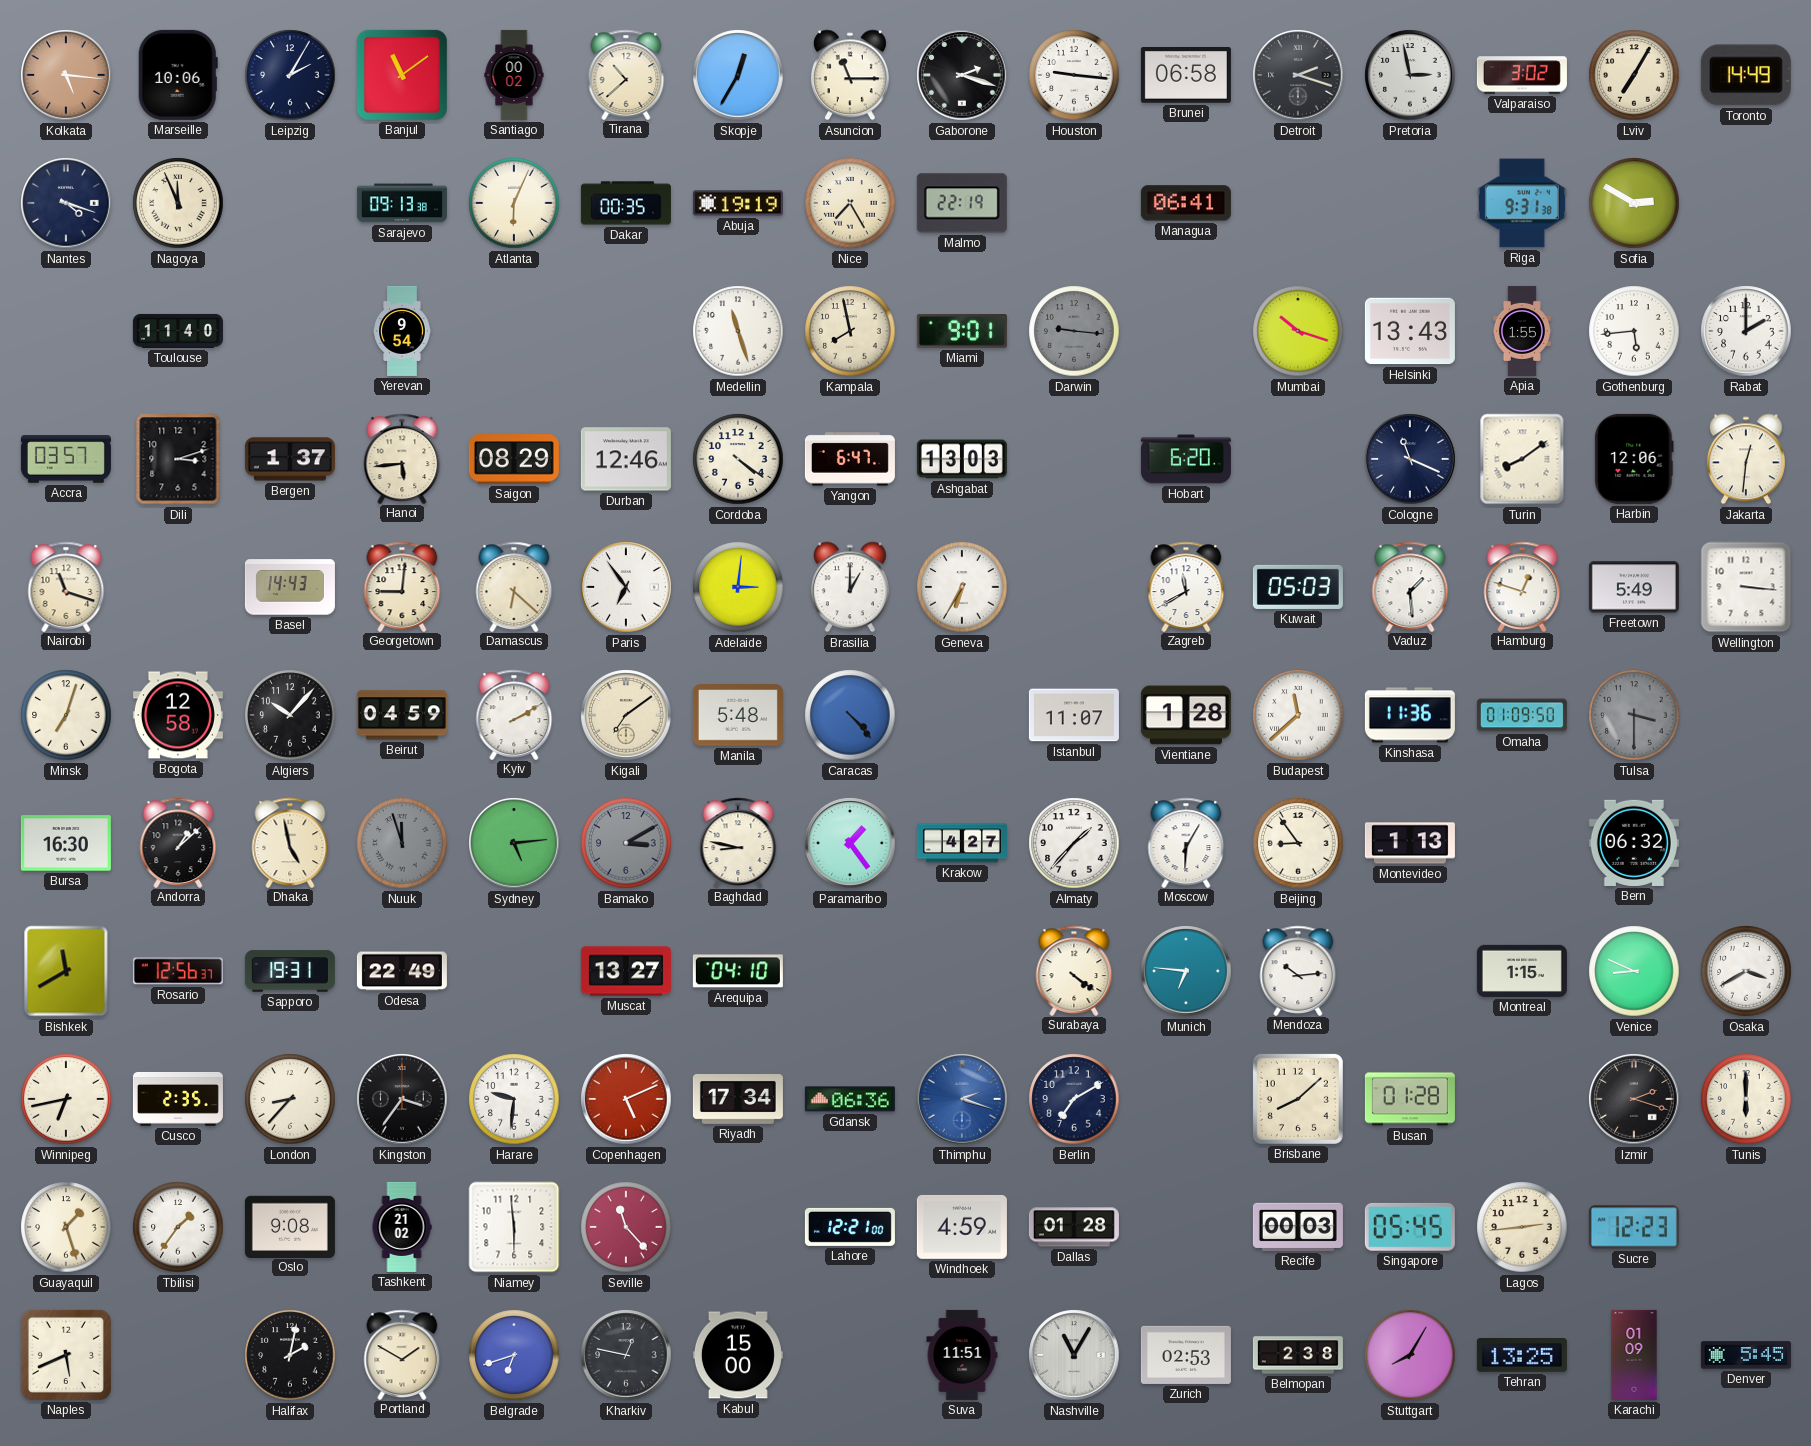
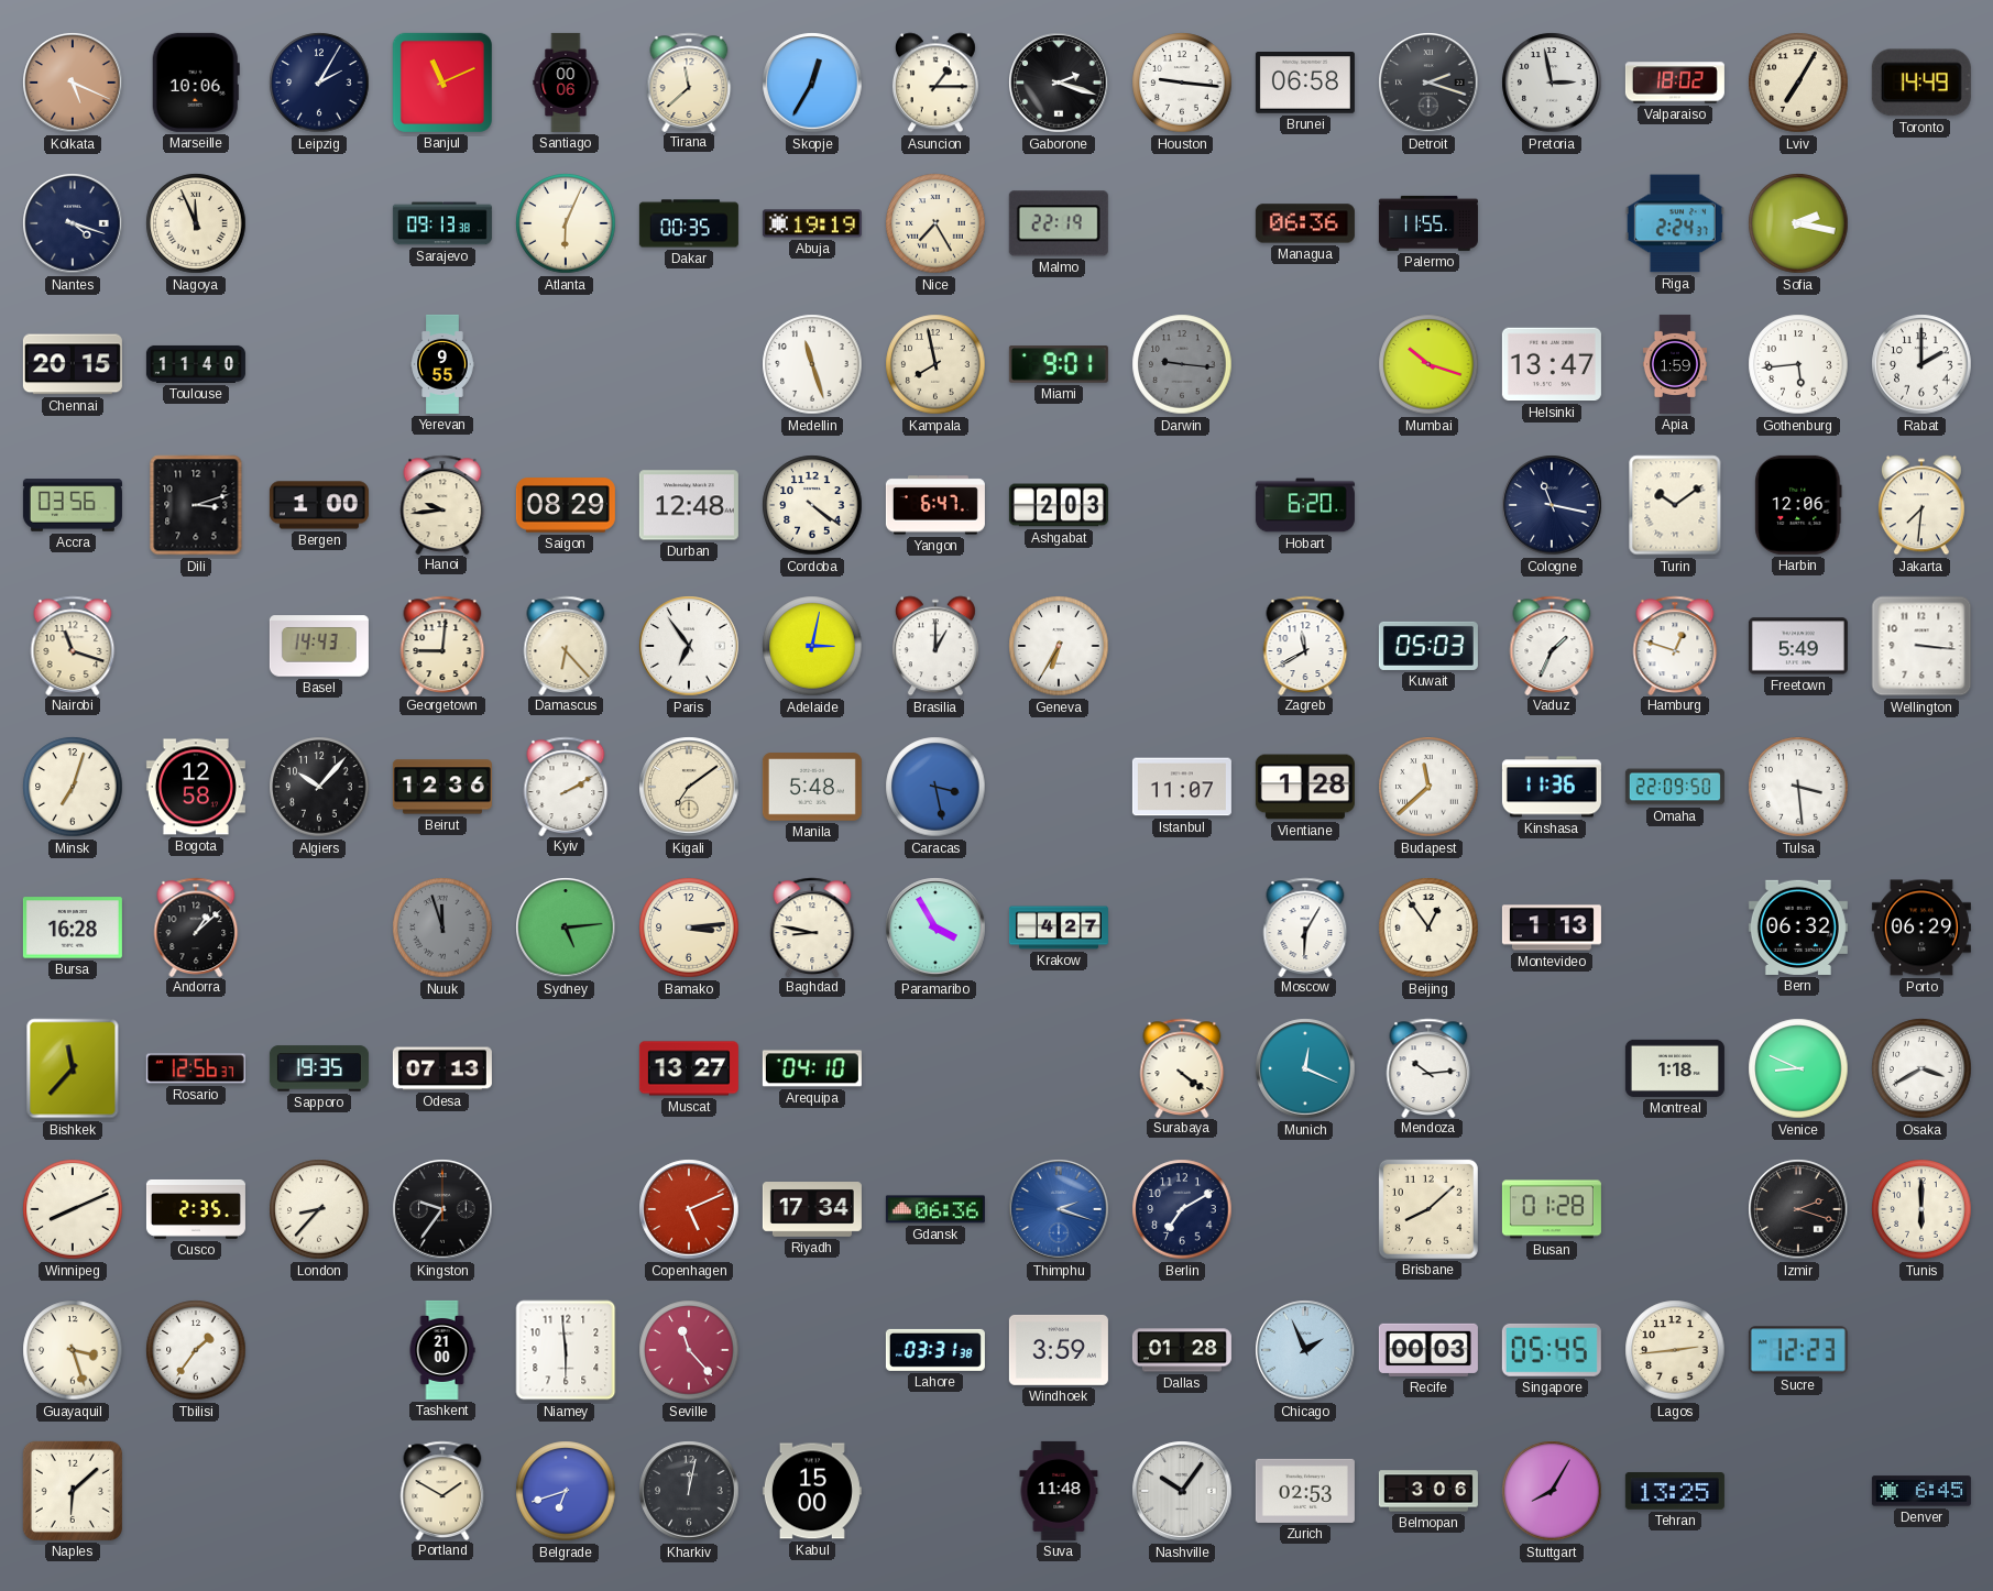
Kolkata: 5:16 -> 5:19
Banjul: 11:09 -> 11:11
Santiago: 00:02 -> 00:06
Tirana: 10:38 -> 11:38
Asuncion: 11:15 -> 1:15
Valparaiso: 3:02 -> 18:02
Managua: 06:41 -> 06:36
Palermo: none -> 11:55
Riga: 9:31 -> 2:24
Sofia: 2:50 -> 2:17
Chennai: none -> 20:15
Yerevan: 9:54 -> 9:55
Helsinki: 13:43 -> 13:47
Apia: 1:55 -> 1:59
Accra: 03:57 -> 03:56
Bergen: 1:37 -> 1:00
Hanoi: 5:44 -> 9:44
Durban: 12:46 -> 12:48
Ashgabat: 13:03 -> 2:03
Cologne: 11:19 -> 11:17
Turin: 8:09 -> 10:09
Jakarta: 12:31 -> 7:31
Damascus: 6:22 -> 6:23
Adelaide: 3:01 -> 3:02
Vaduz: 1:29 -> 1:34
Beirut: 04:59 -> 12:36
Caracas: 4:23 -> 3:28
Omaha: 01:09 -> 22:09
Tulsa: 3:30 -> 3:29
Tulsa dial: grey -> white
Bursa: 16:30 -> 16:28
Dhaka: 4:58 -> none
Bamako: 3:10 -> 3:14
Bamako dial: grey -> cream
Paramaribo: 1:24 -> 3:55
Almaty: 1:37 -> none
Beijing: 8:54 -> 12:54
Porto: none -> 06:29
Bishkek: 11:40 -> 11:37
Sapporo: 19:31 -> 19:35
Odesa: 22:49 -> 07:13
Munich: 6:46 -> 12:19
Montreal: 1:15 -> 1:18
Winnipeg: 6:43 -> 8:11
Kingston: 3:36 -> 9:36
Harare: 9:31 -> none
Guayaquil: 1:27 -> 3:27
Oslo: 9:08 -> none
Tashkent: 21:02 -> 21:00
Lahore: 12:21 -> 03:31
Windhoek: 4:59 -> 3:59
Chicago: none -> 1:56
Naples: 5:41 -> 6:08
Halifax: 2:02 -> none
Kharkiv: 12:47 -> 12:02
Suva: 11:51 -> 11:48
Nashville: 11:05 -> 10:06
Belmopan: 2:38 -> 3:06
Karachi: 01:09 -> none
Denver: 5:45 -> 6:45
